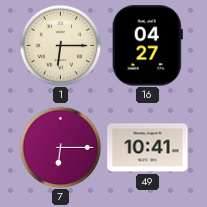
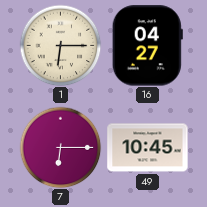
49: 10:41 -> 10:45
